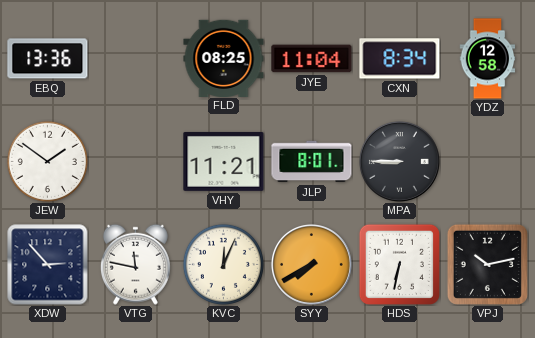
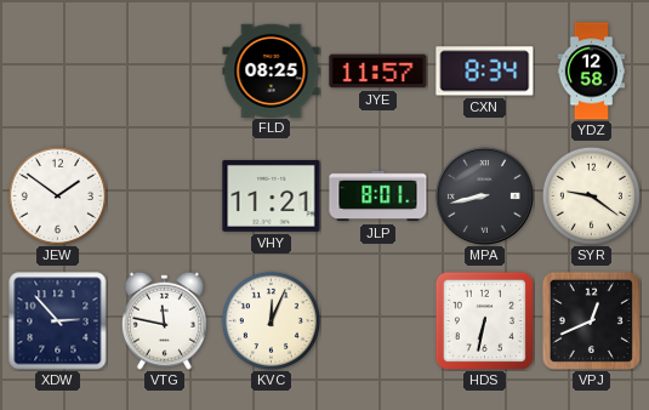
EBQ: 13:36 -> none
JYE: 11:04 -> 11:57
MPA: 8:45 -> 8:43
SYR: none -> 9:21
SYY: 7:40 -> none
VPJ: 10:13 -> 12:41
